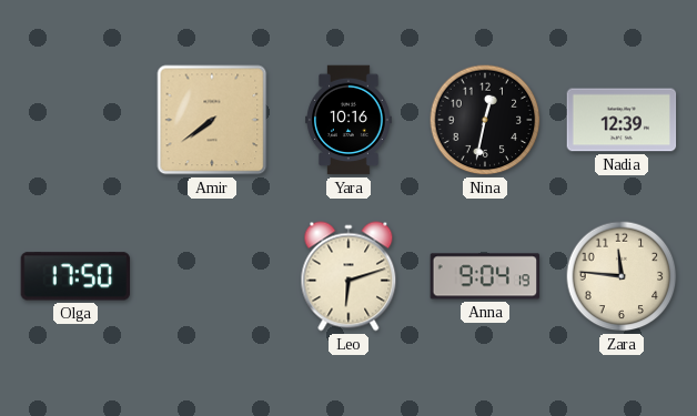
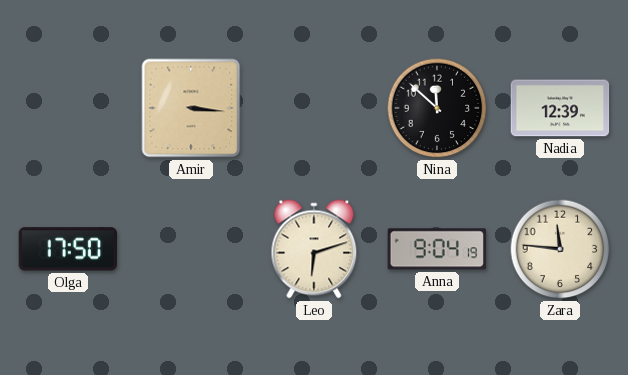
Amir: 7:39 -> 3:16
Yara: 10:16 -> none
Nina: 12:32 -> 11:52
